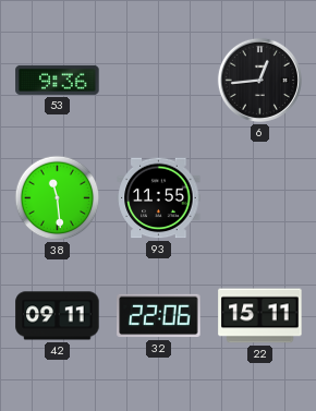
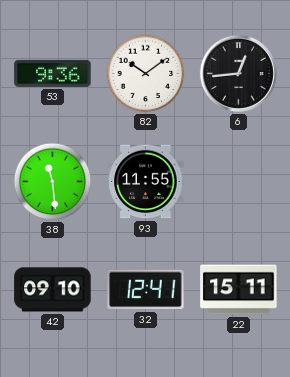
82: none -> 10:09
42: 09:11 -> 09:10
32: 22:06 -> 12:41
